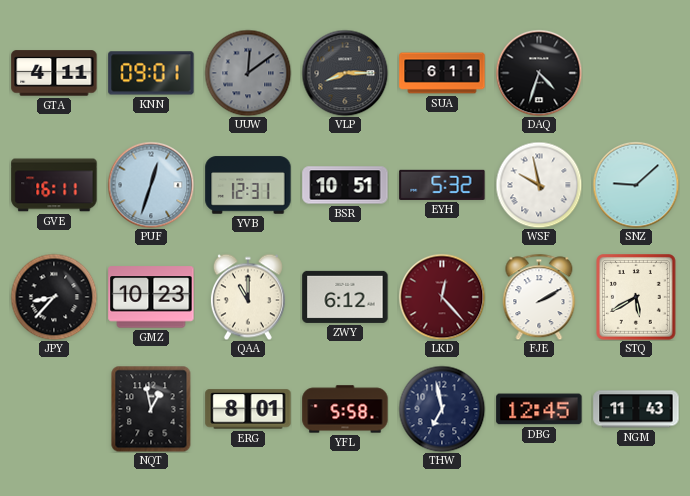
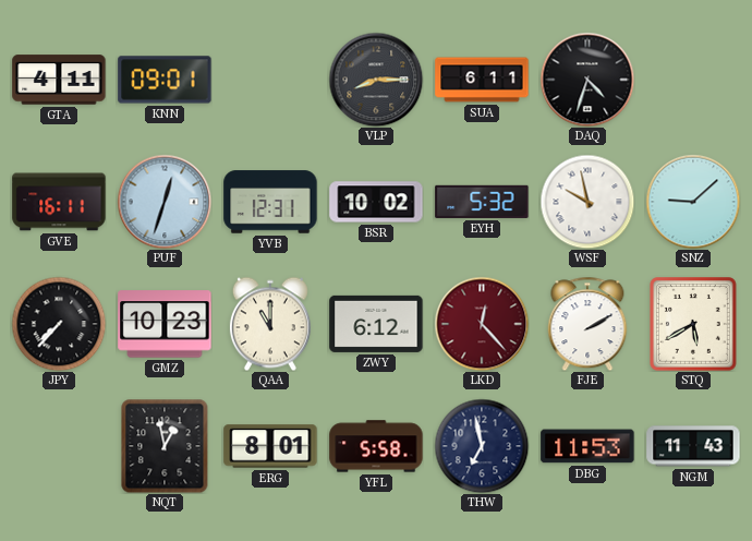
UUW: 12:09 -> none
BSR: 10:51 -> 10:02
JPY: 8:37 -> 7:37
DBG: 12:45 -> 11:53
